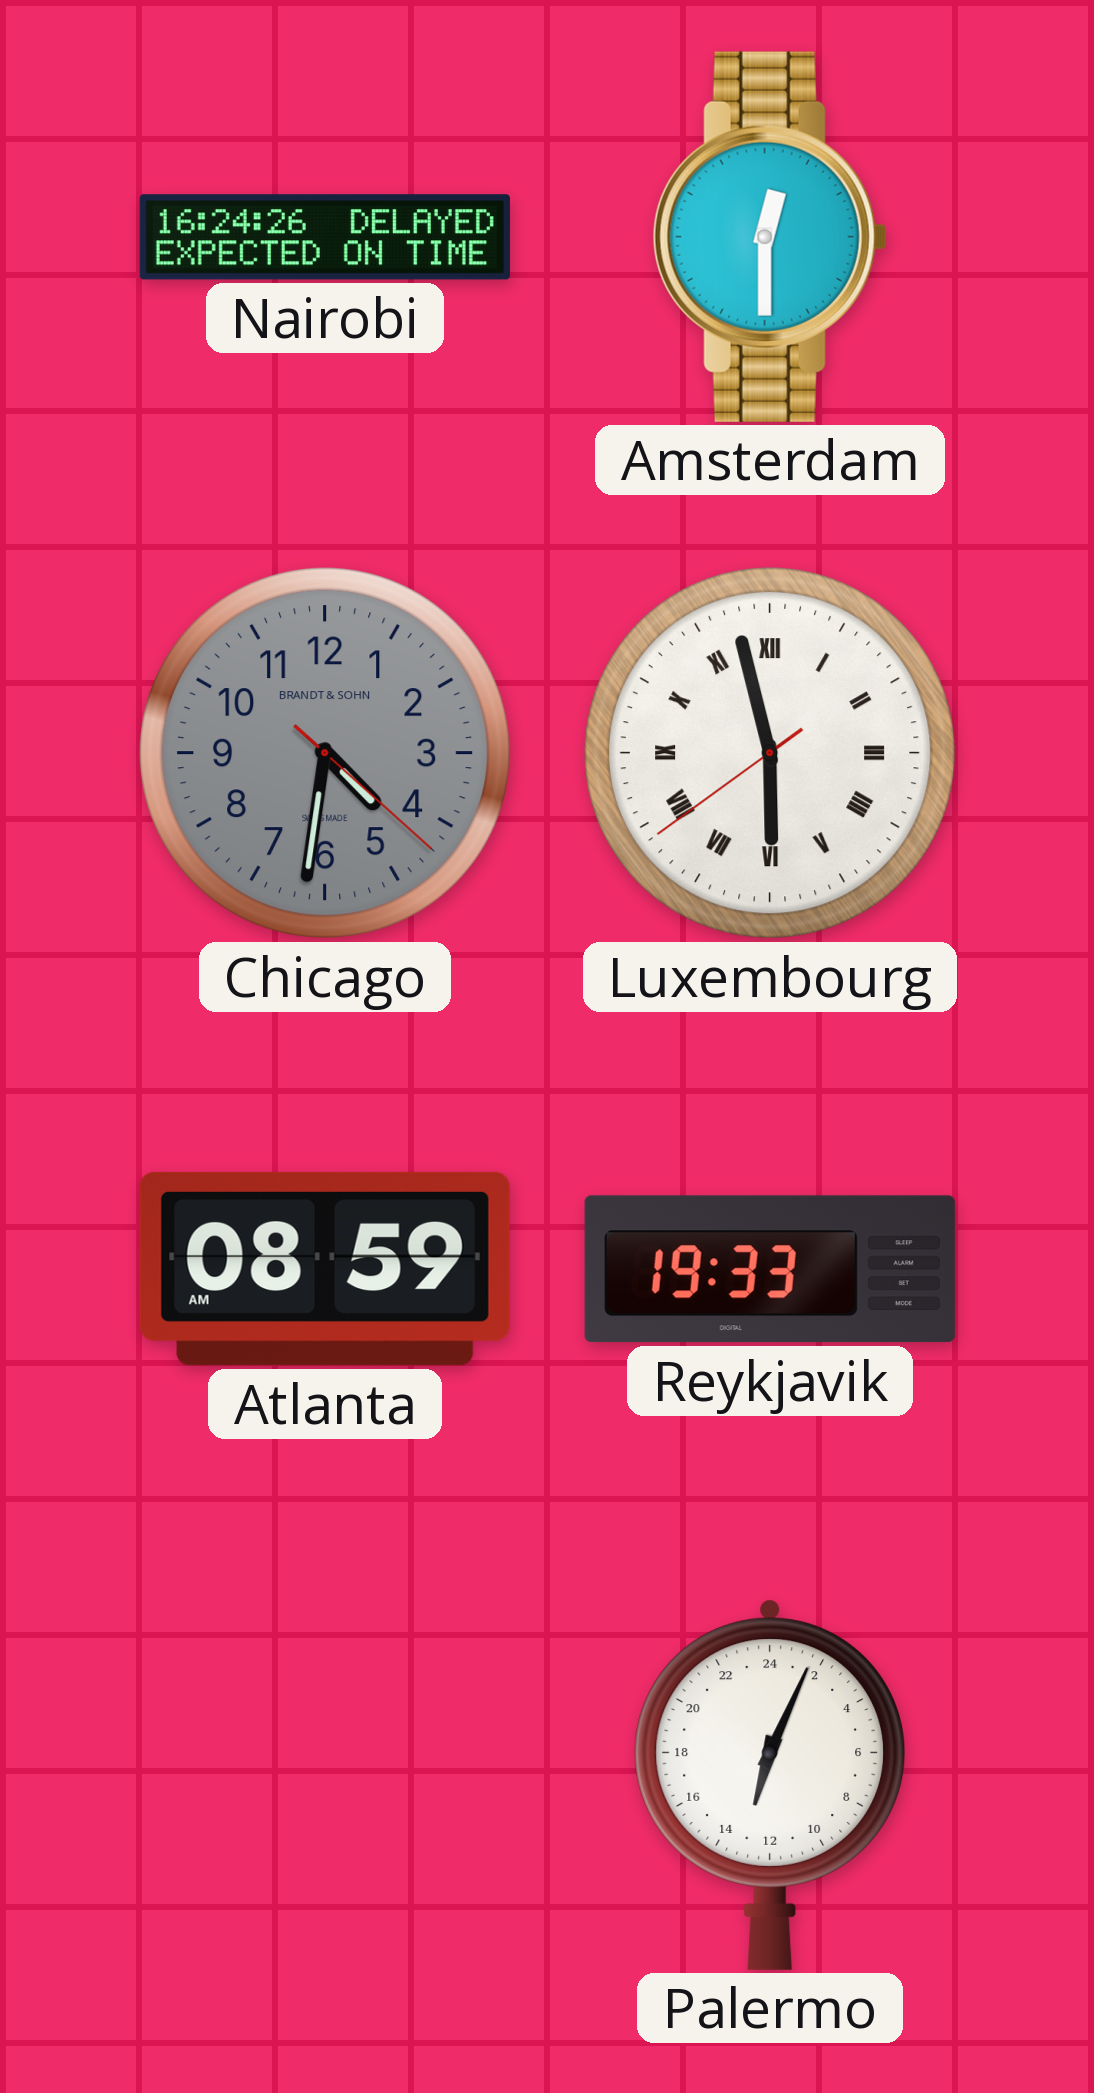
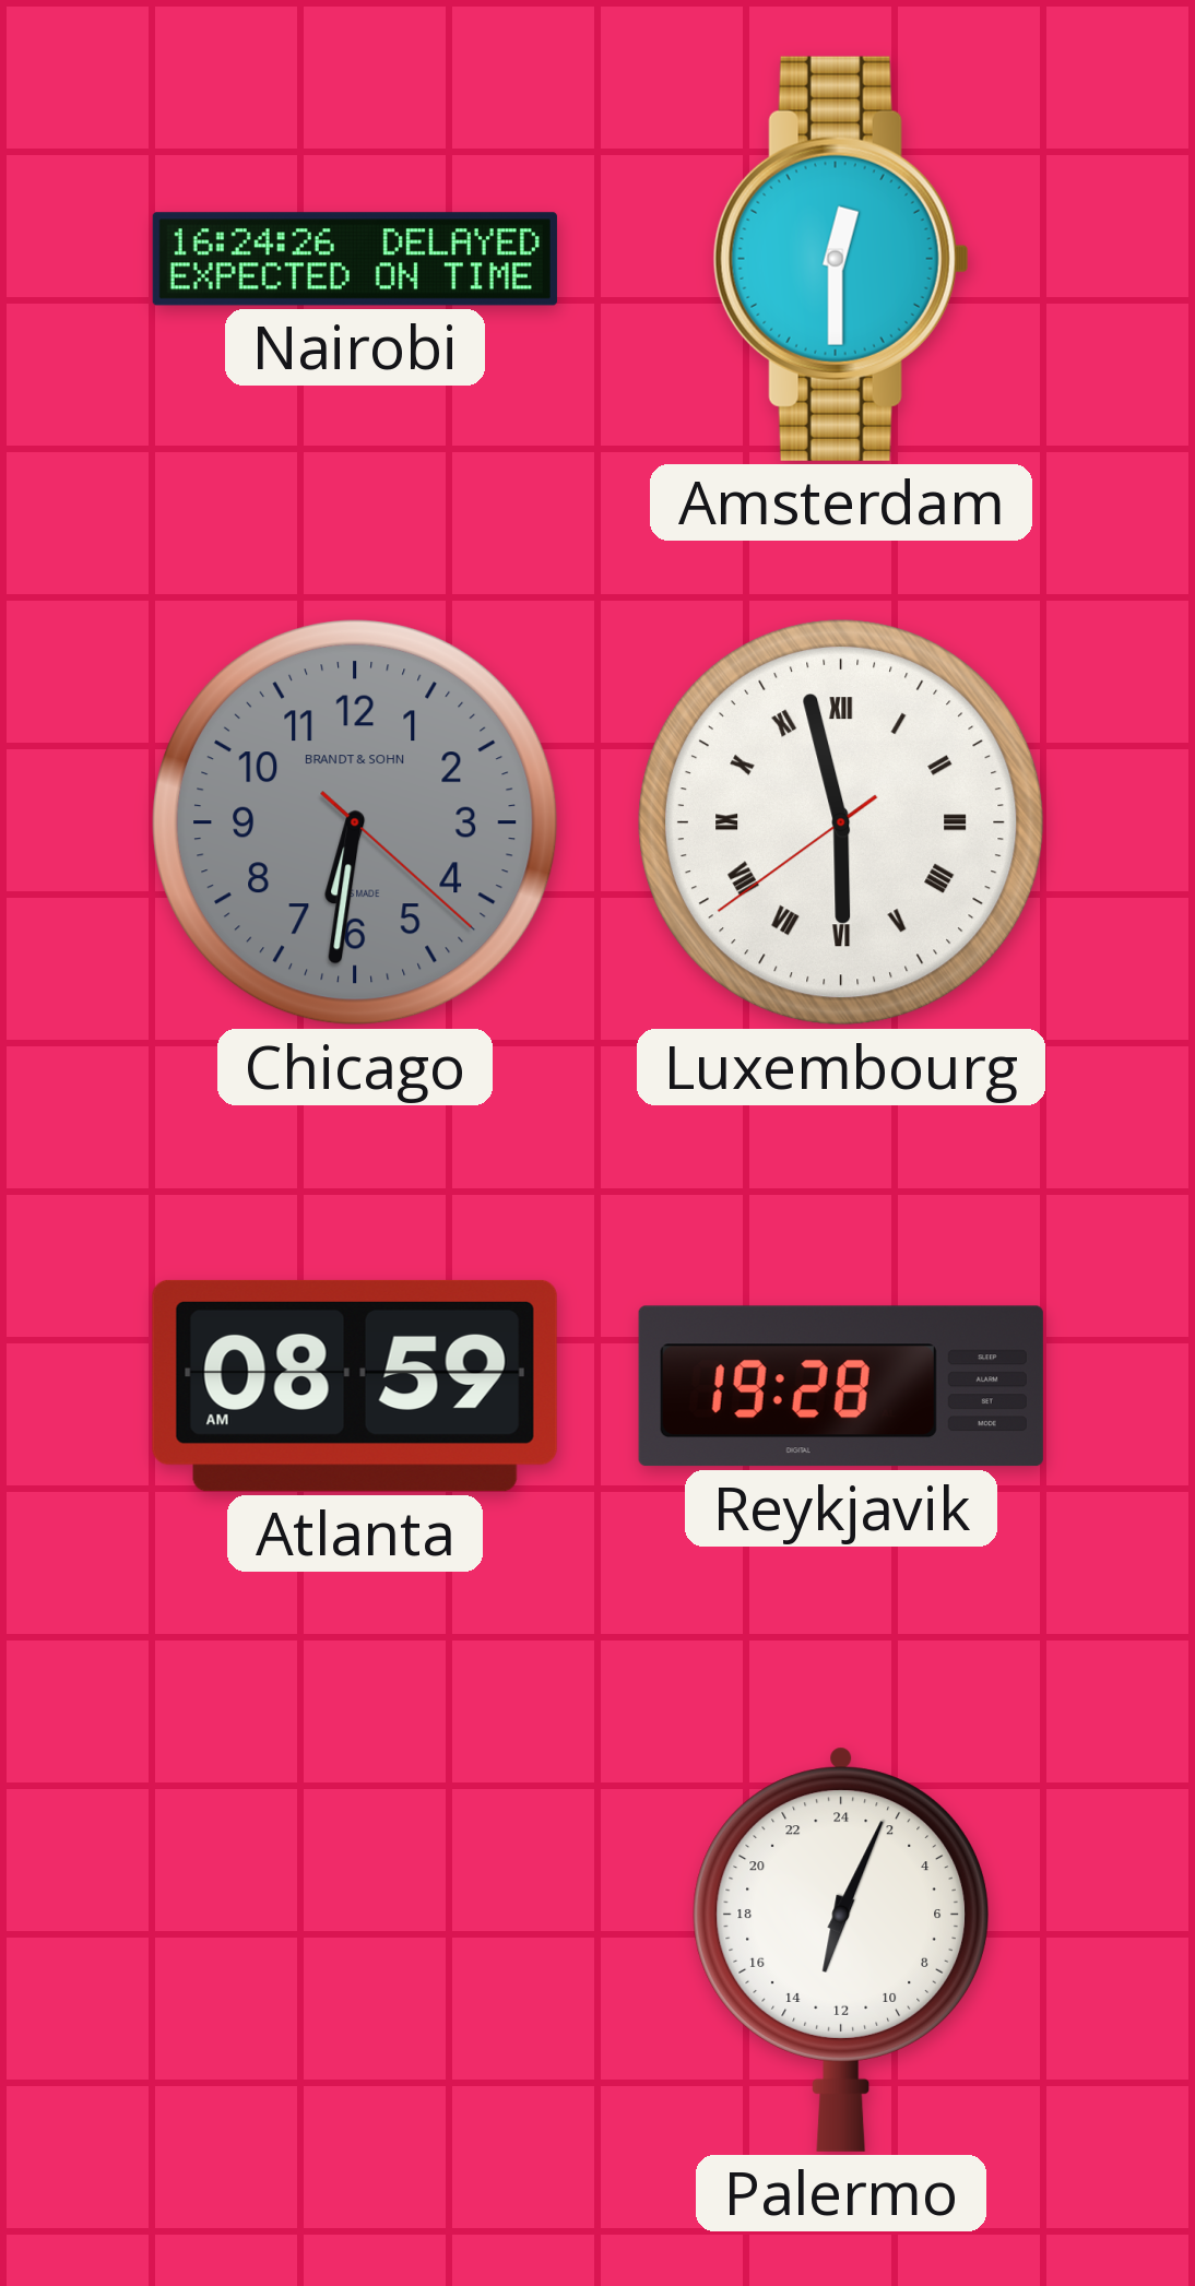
Chicago: 4:31 -> 6:31
Reykjavik: 19:33 -> 19:28
